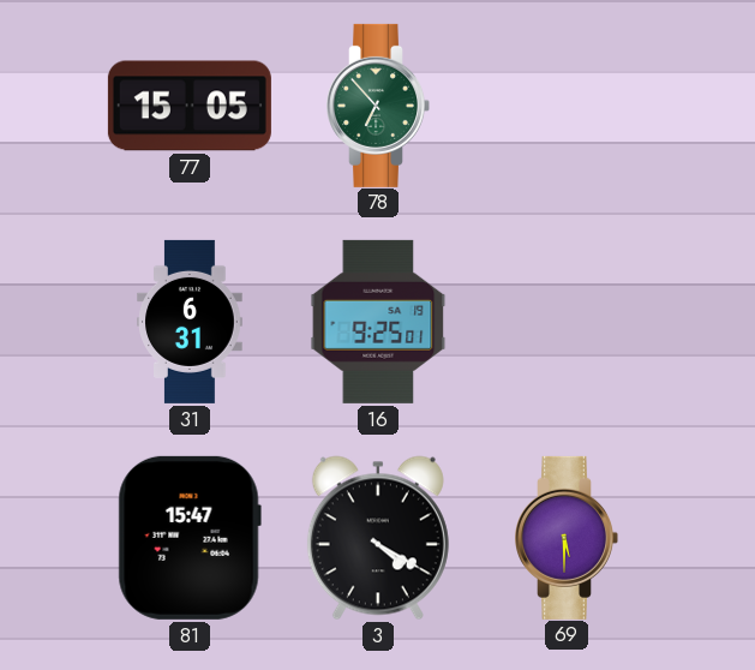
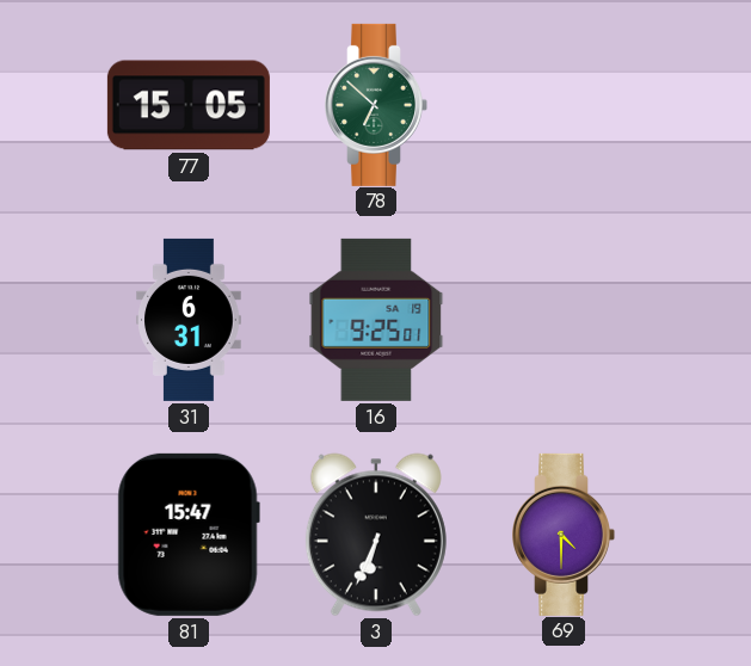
78: 6:53 -> 6:52
3: 4:20 -> 6:34
69: 5:30 -> 4:30
